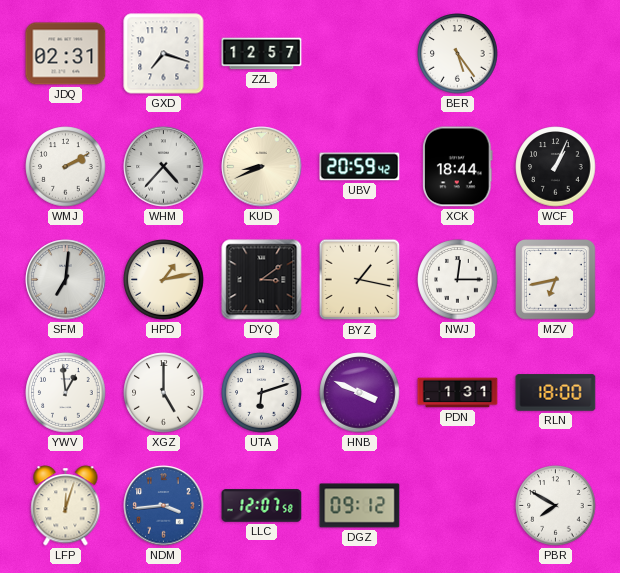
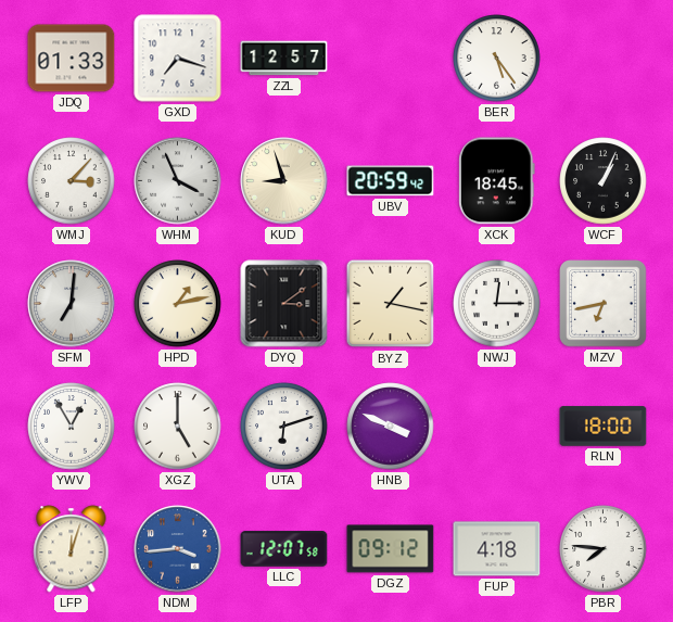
JDQ: 02:31 -> 01:33
WMJ: 2:10 -> 3:07
WHM: 4:37 -> 3:56
KUD: 8:41 -> 8:57
XCK: 18:44 -> 18:45
YWV: 12:59 -> 12:55
PDN: 1:31 -> none
FUP: none -> 4:18
PBR: 7:50 -> 7:46
